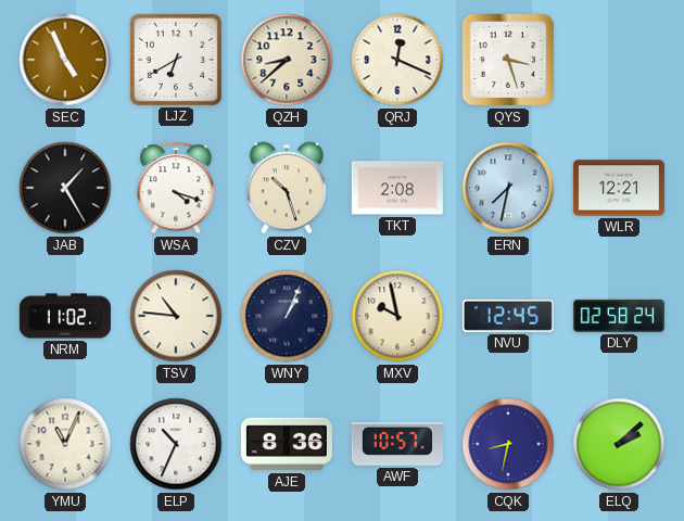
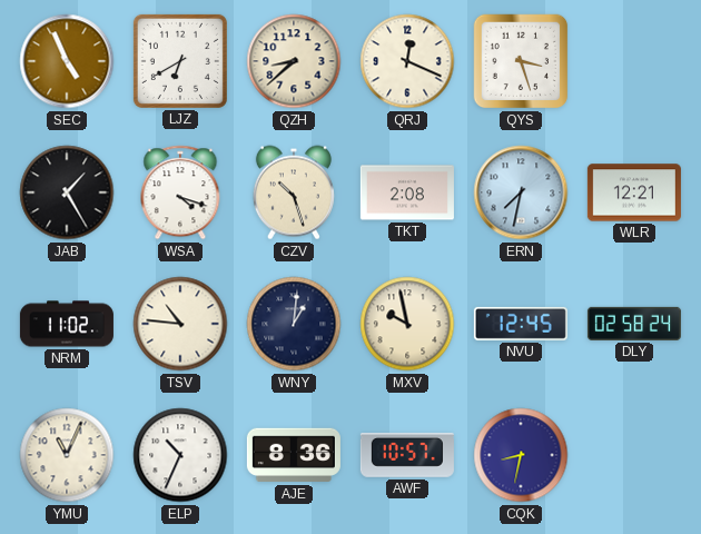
WNY: 1:04 -> 1:01
ELQ: 2:08 -> none
